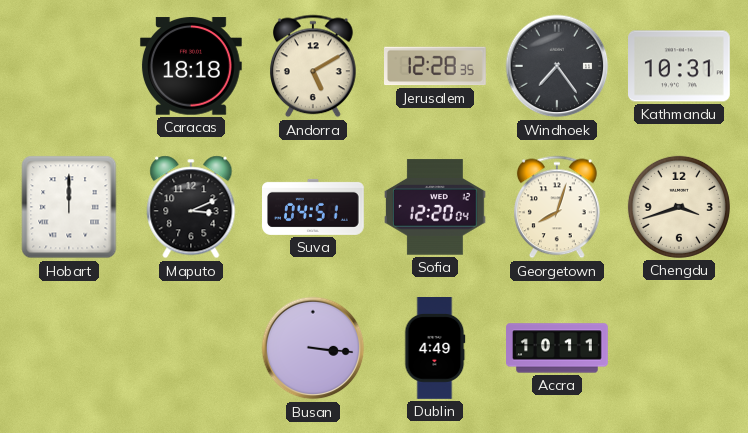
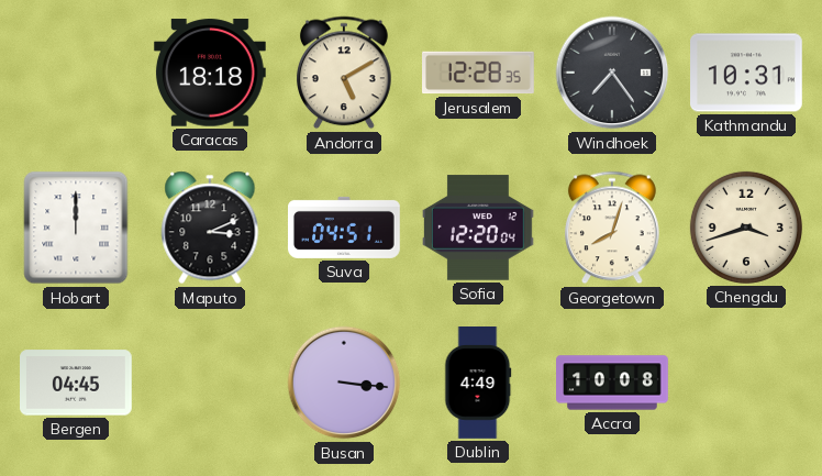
Bergen: none -> 04:45
Accra: 10:11 -> 10:08
